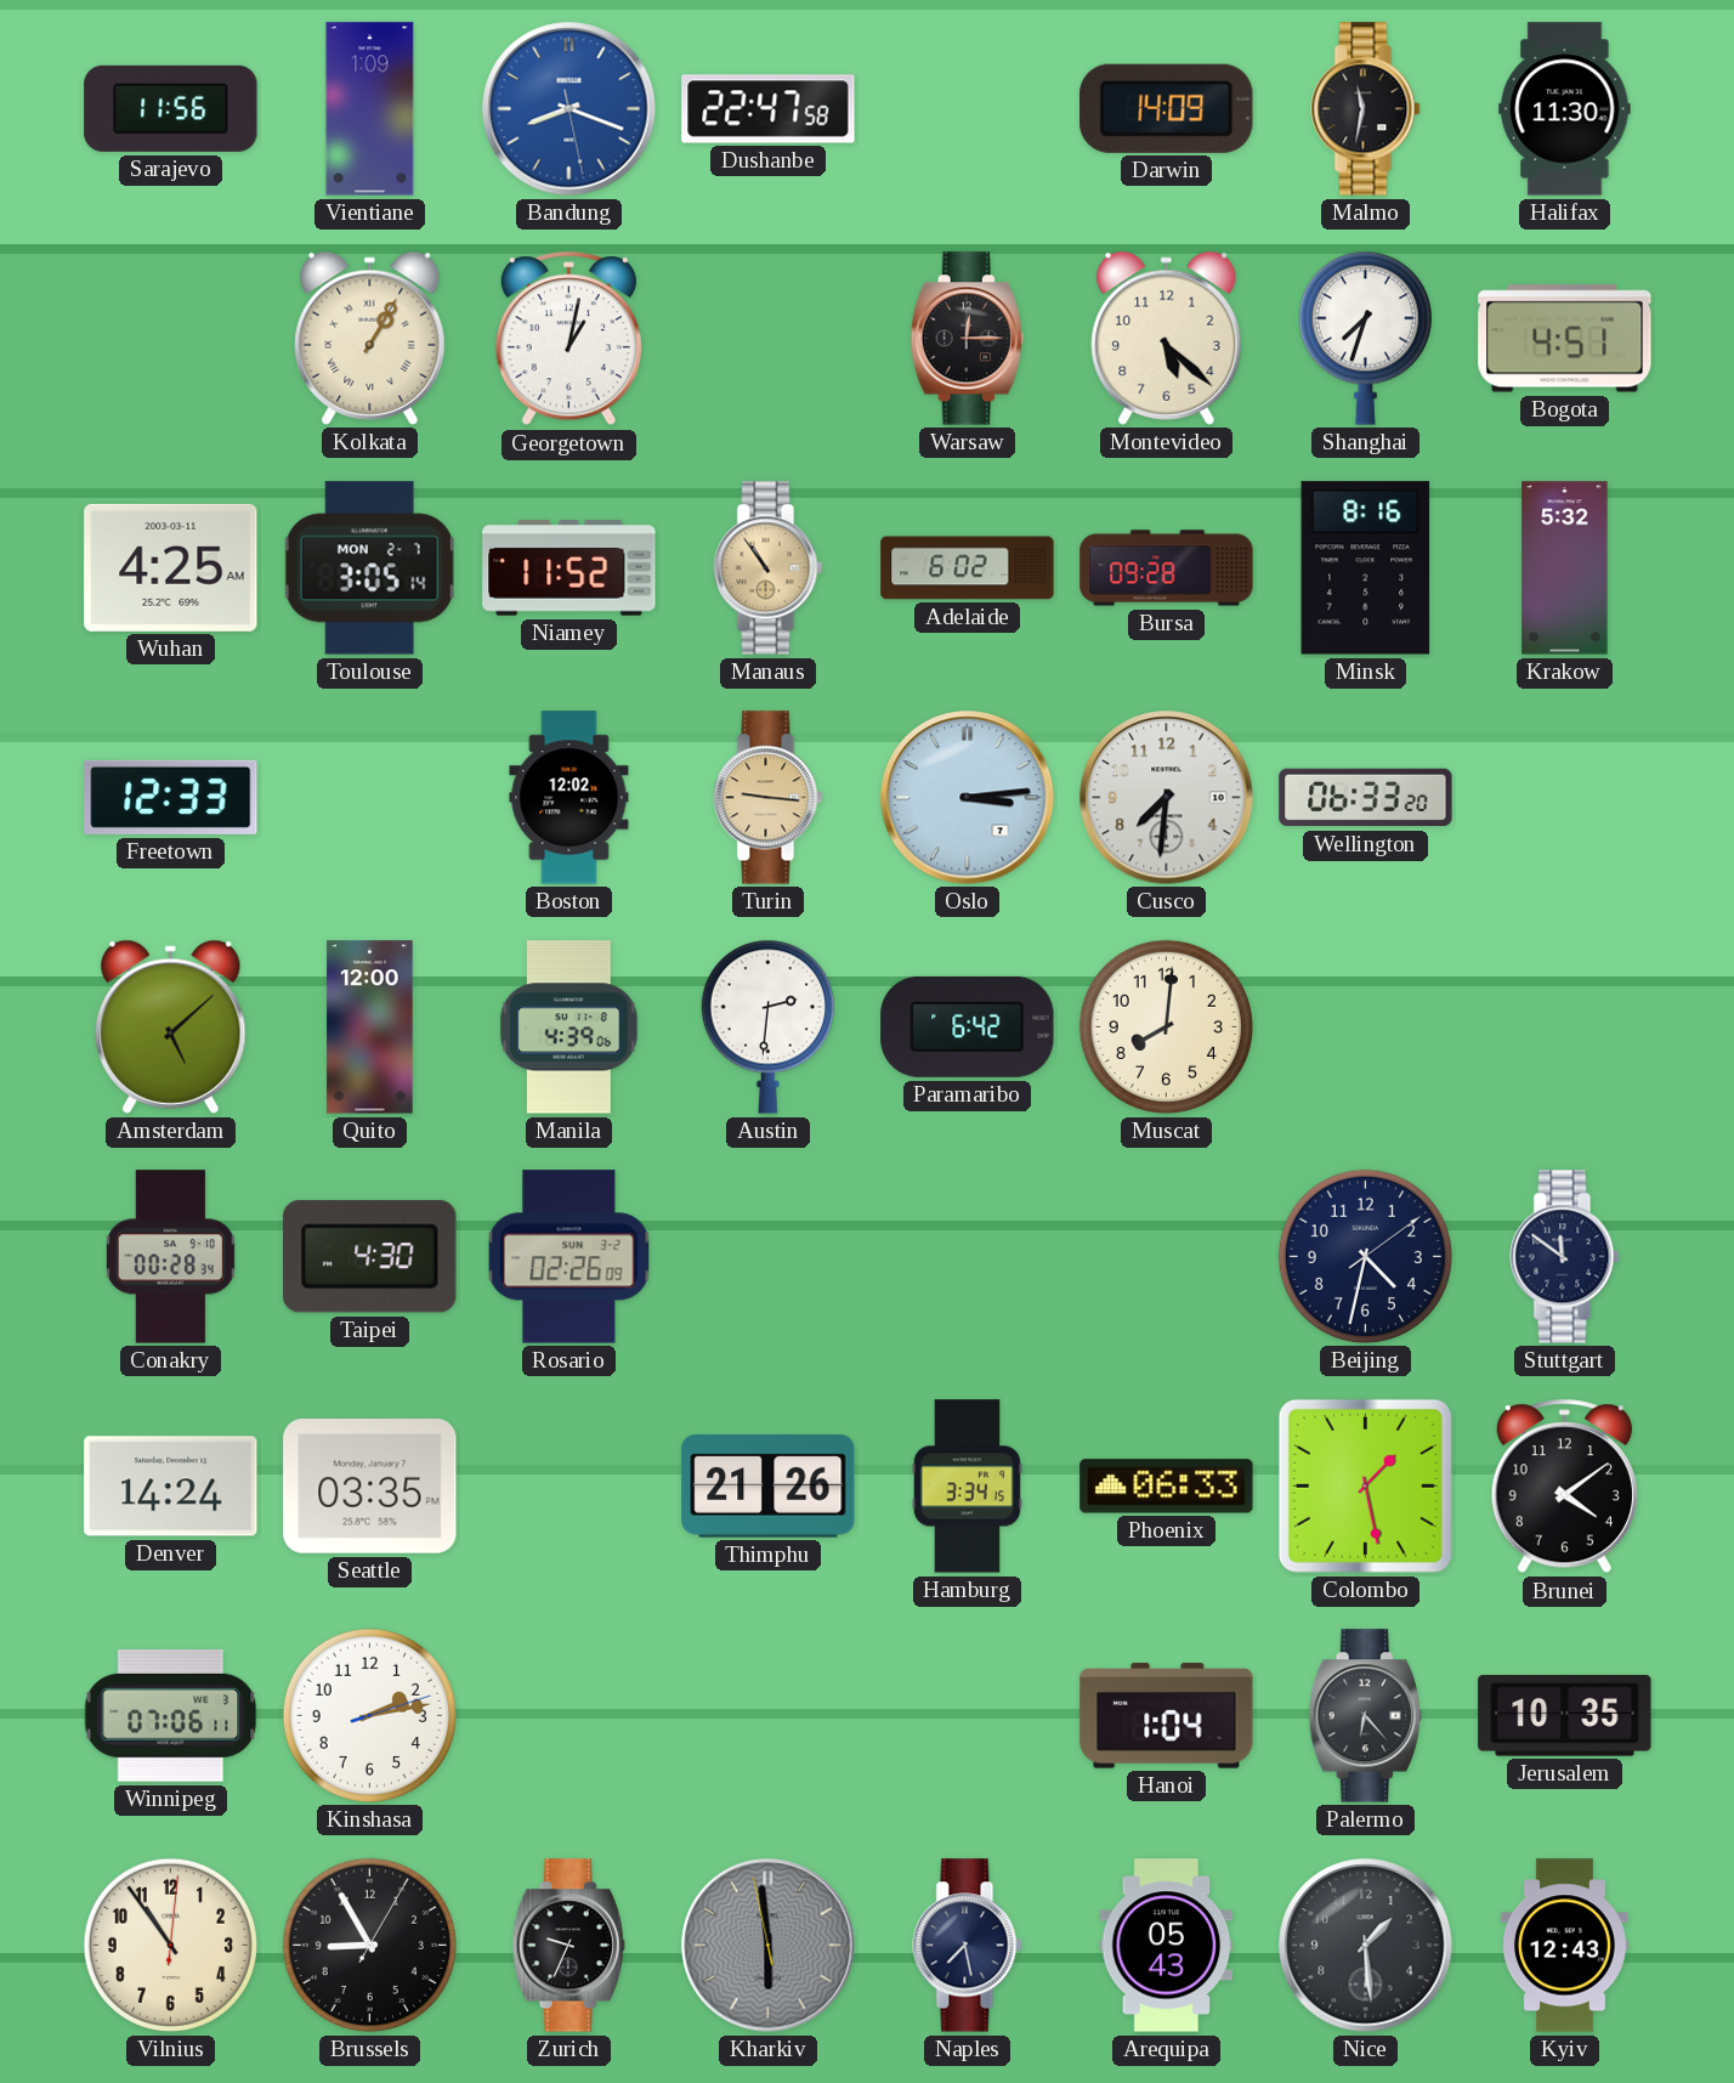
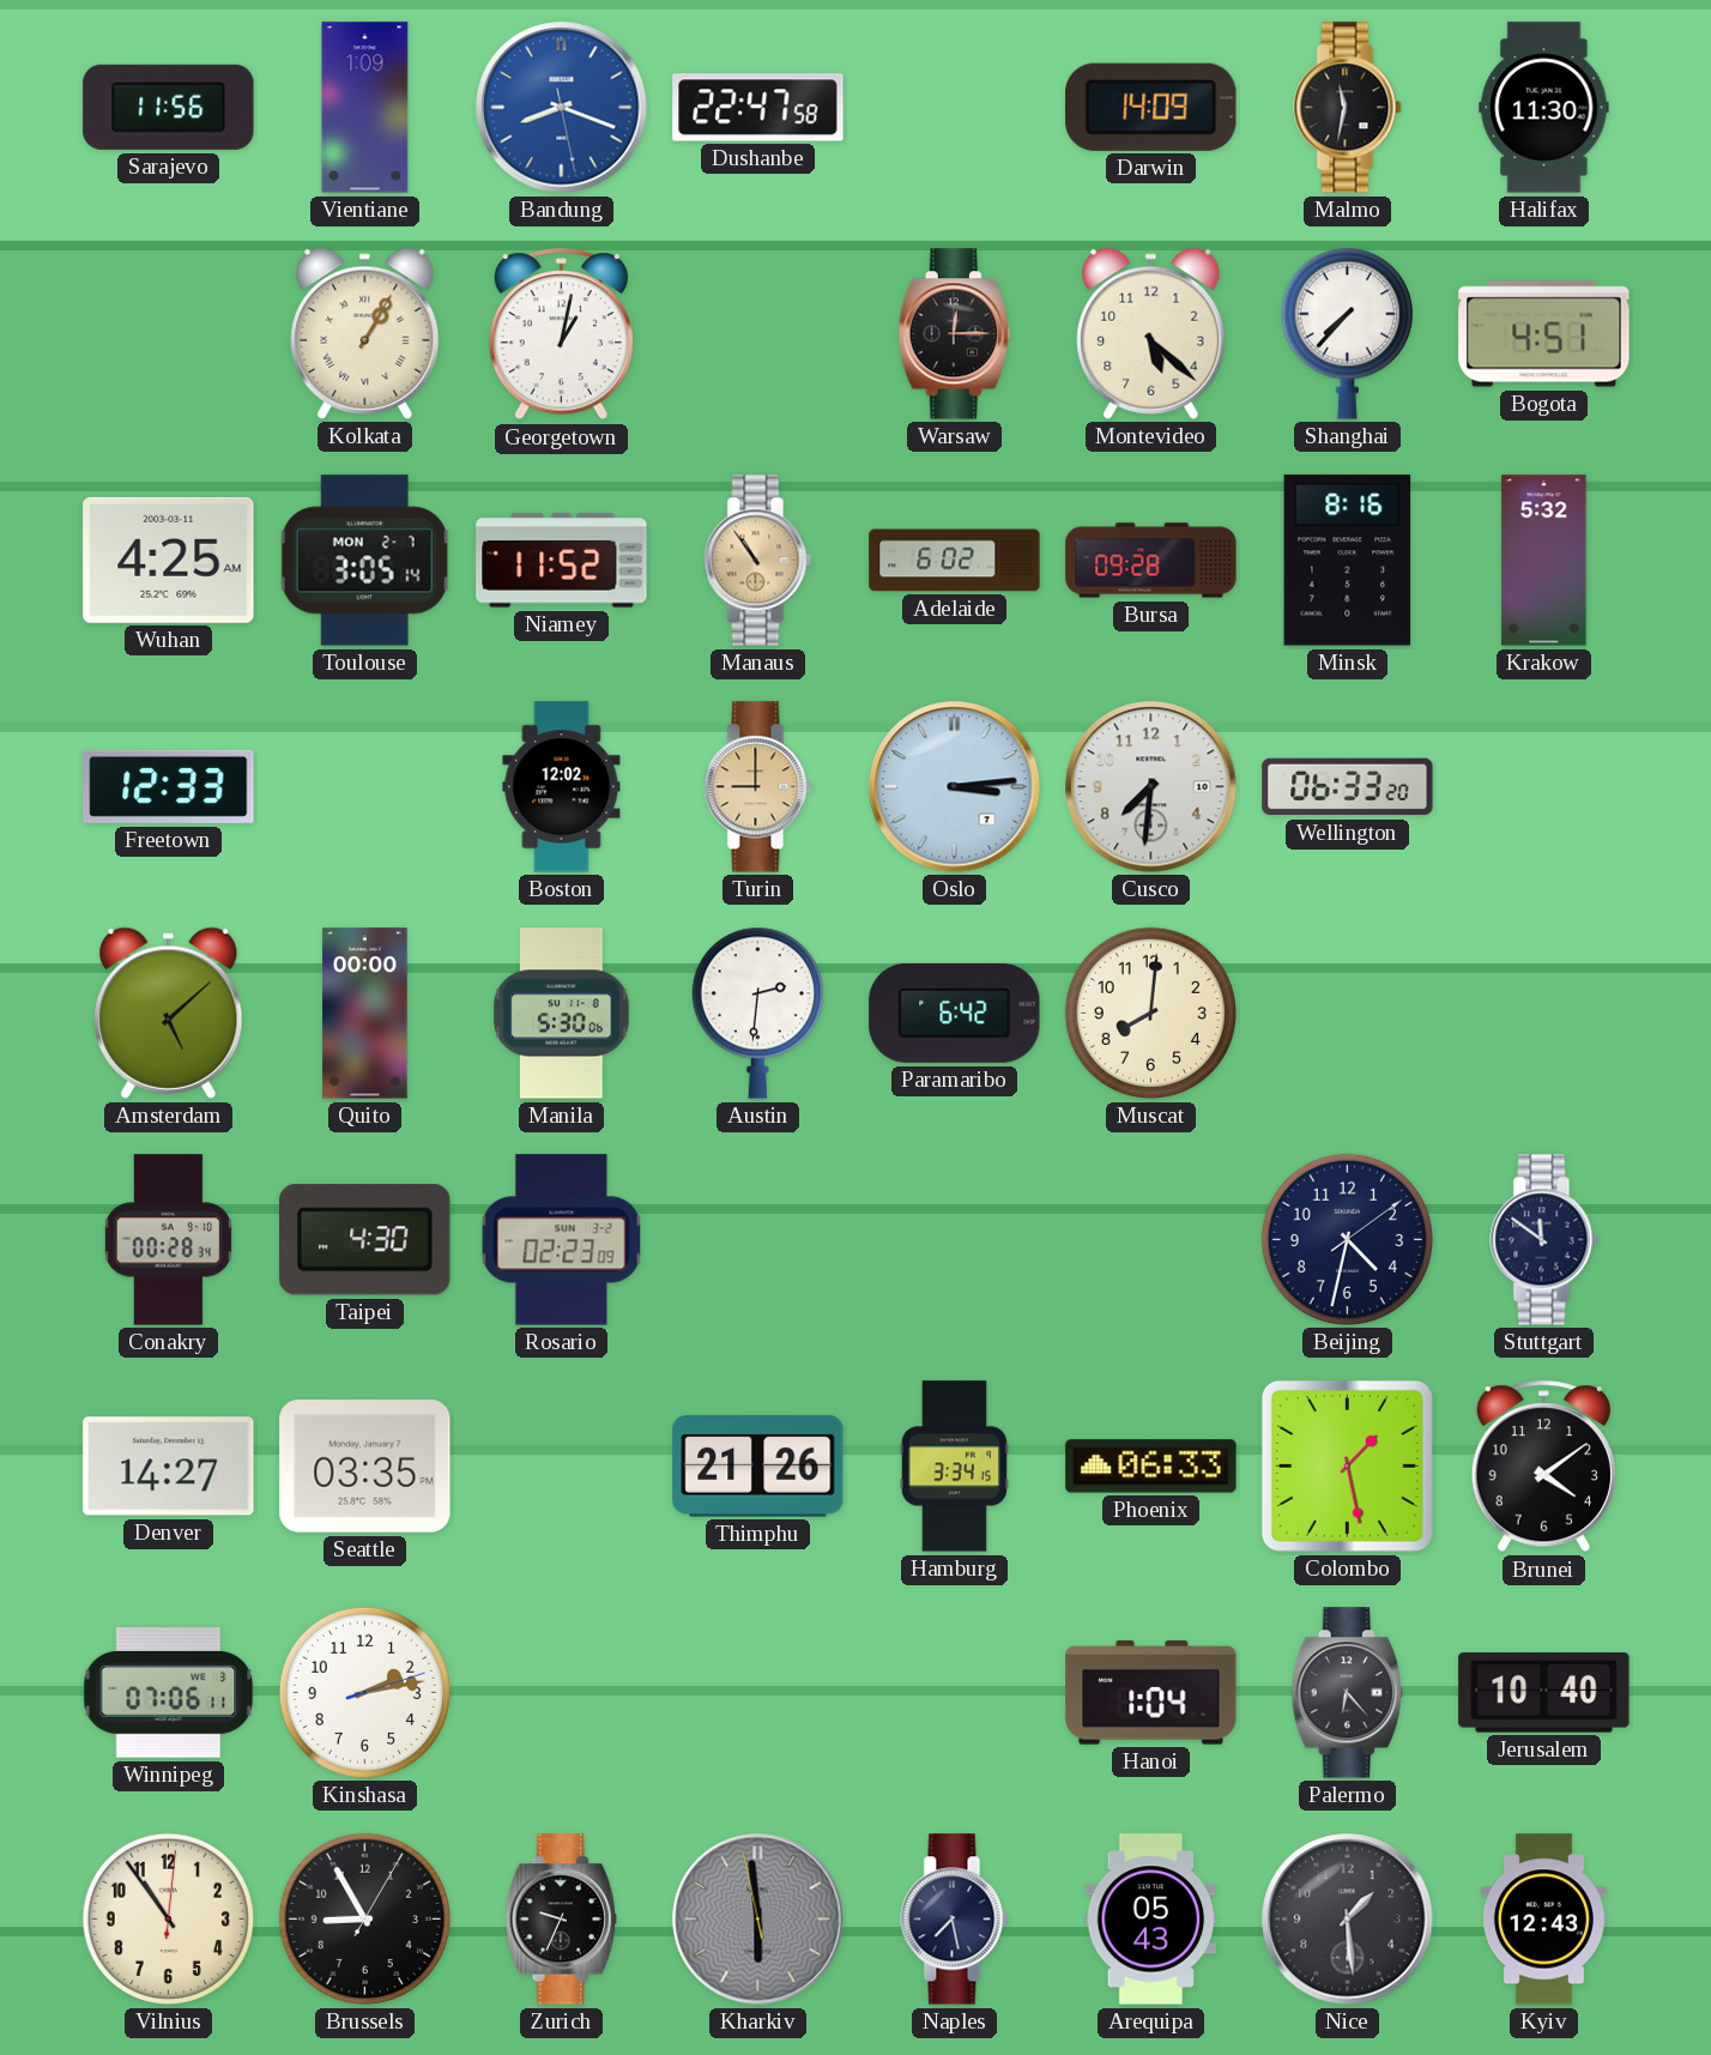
Shanghai: 7:33 -> 7:37
Turin: 9:16 -> 9:00
Quito: 12:00 -> 00:00
Manila: 4:39 -> 5:30
Rosario: 02:26 -> 02:23
Denver: 14:24 -> 14:27
Jerusalem: 10:35 -> 10:40
